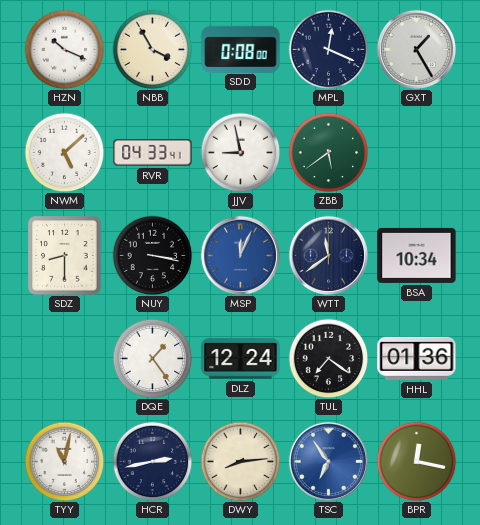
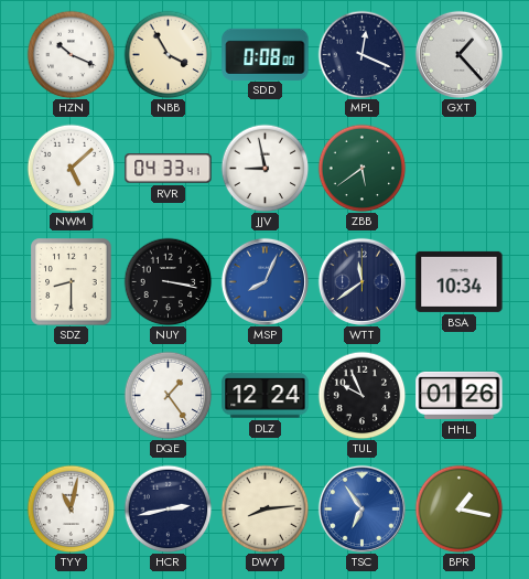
GXT: 1:25 -> 1:23
MSP: 12:04 -> 8:04
TUL: 7:21 -> 9:56
HHL: 01:36 -> 01:26
BPR: 12:17 -> 1:17
